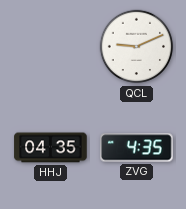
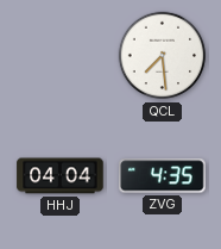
QCL: 9:11 -> 7:29
HHJ: 04:35 -> 04:04
